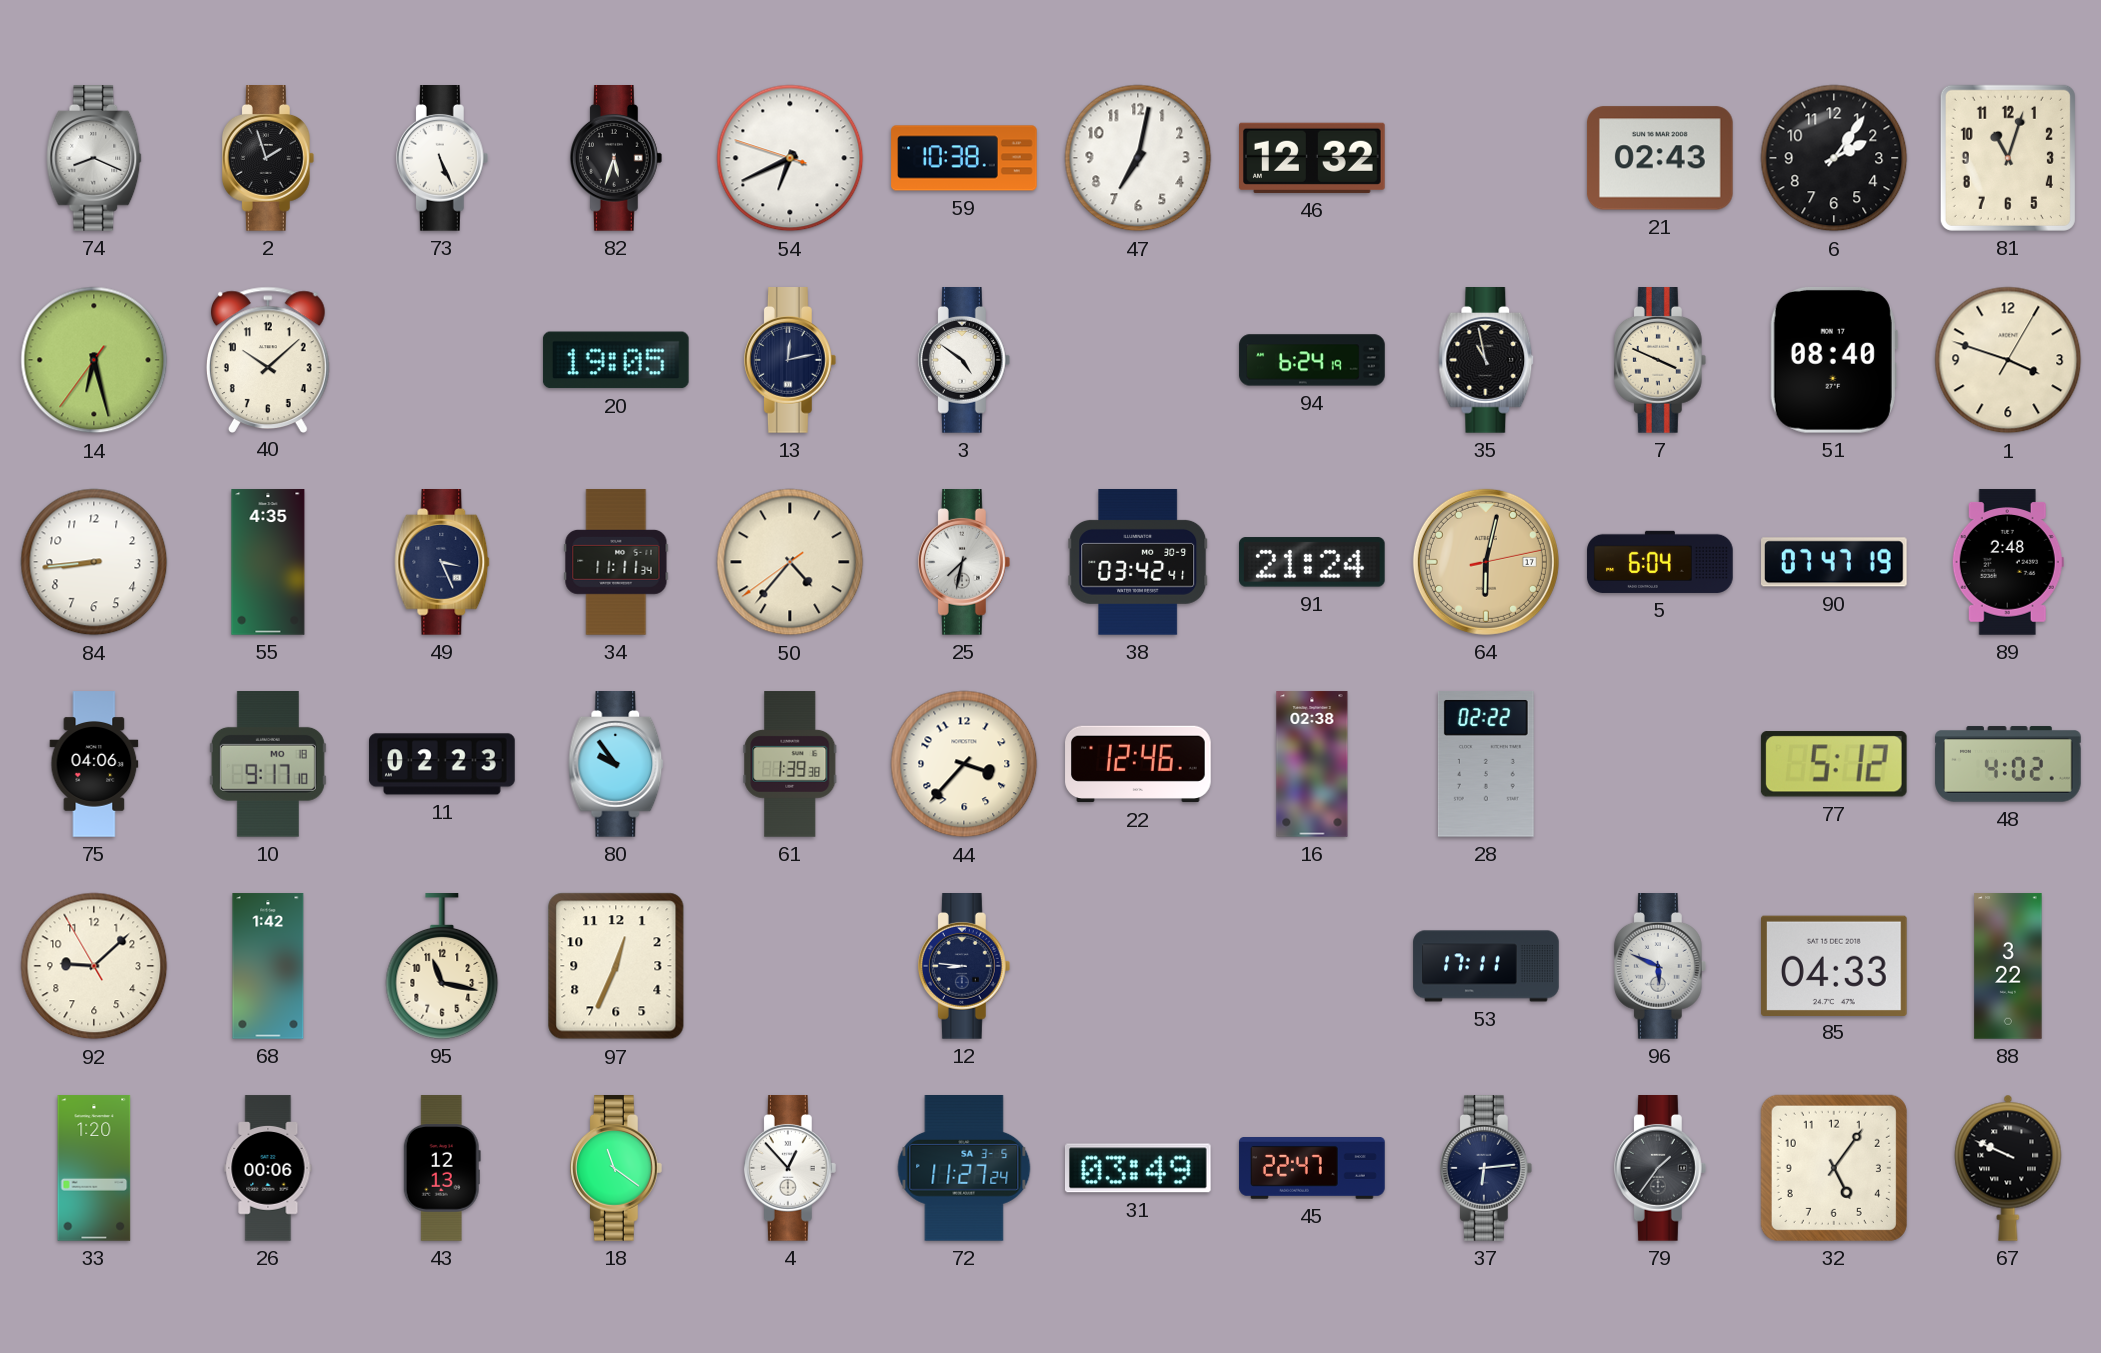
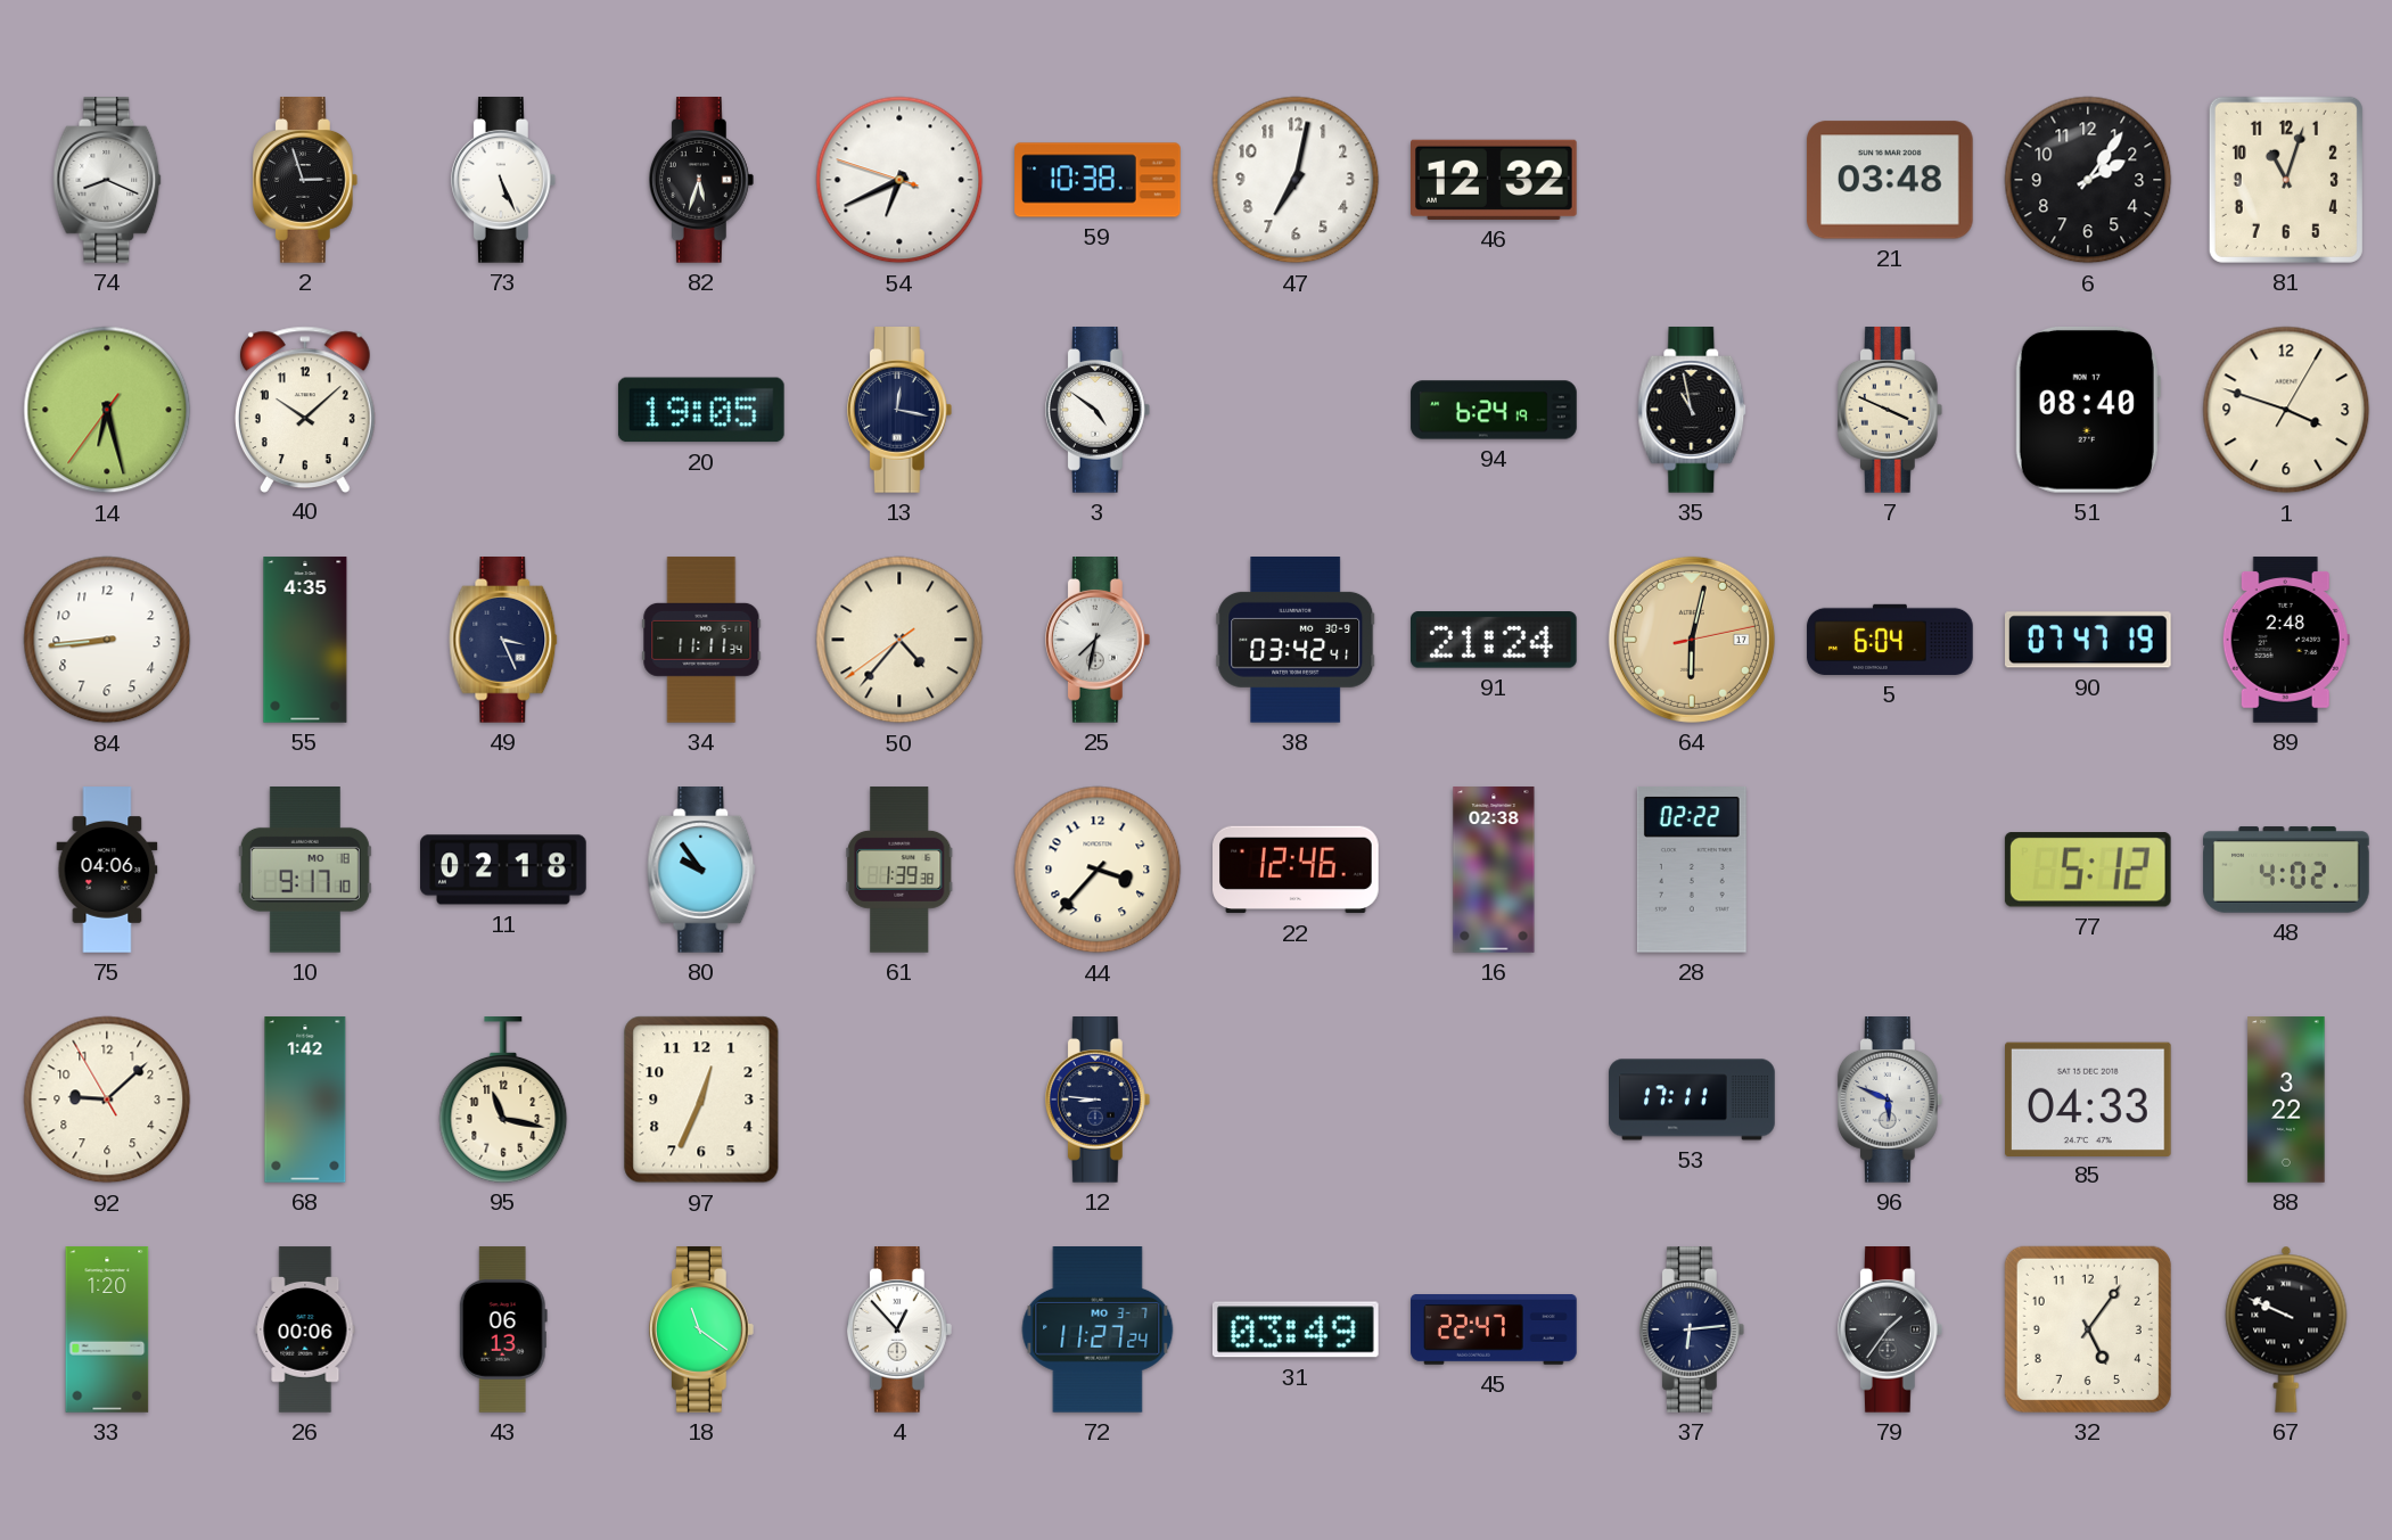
2: 1:57 -> 2:57
21: 02:43 -> 03:48
13: 12:13 -> 12:17
11: 02:23 -> 02:18
43: 12:13 -> 06:13
72 date: SA 3-5 -> MO 3-7
